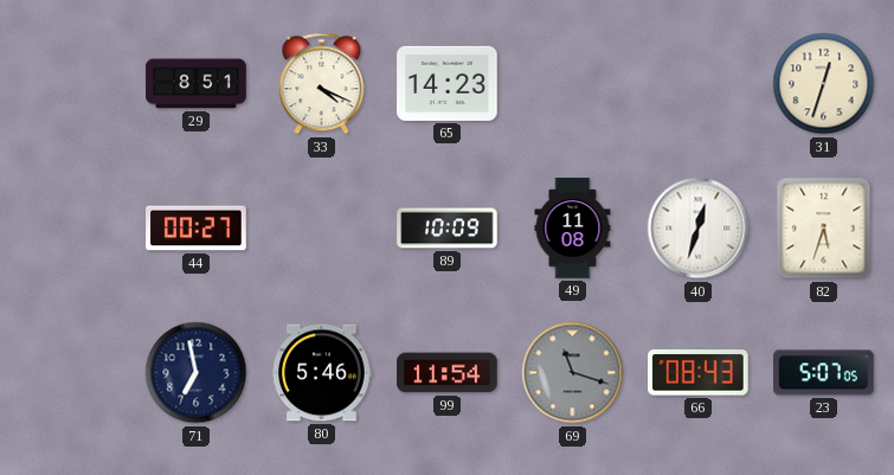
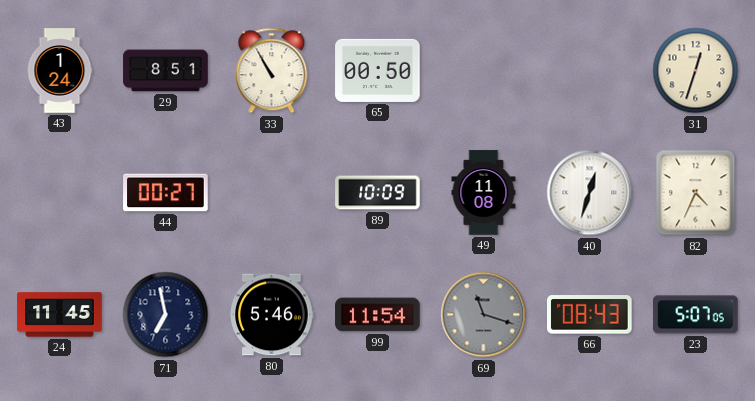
43: none -> 1:24
33: 4:19 -> 10:55
65: 14:23 -> 00:50
82: 5:33 -> 4:34
24: none -> 11:45
